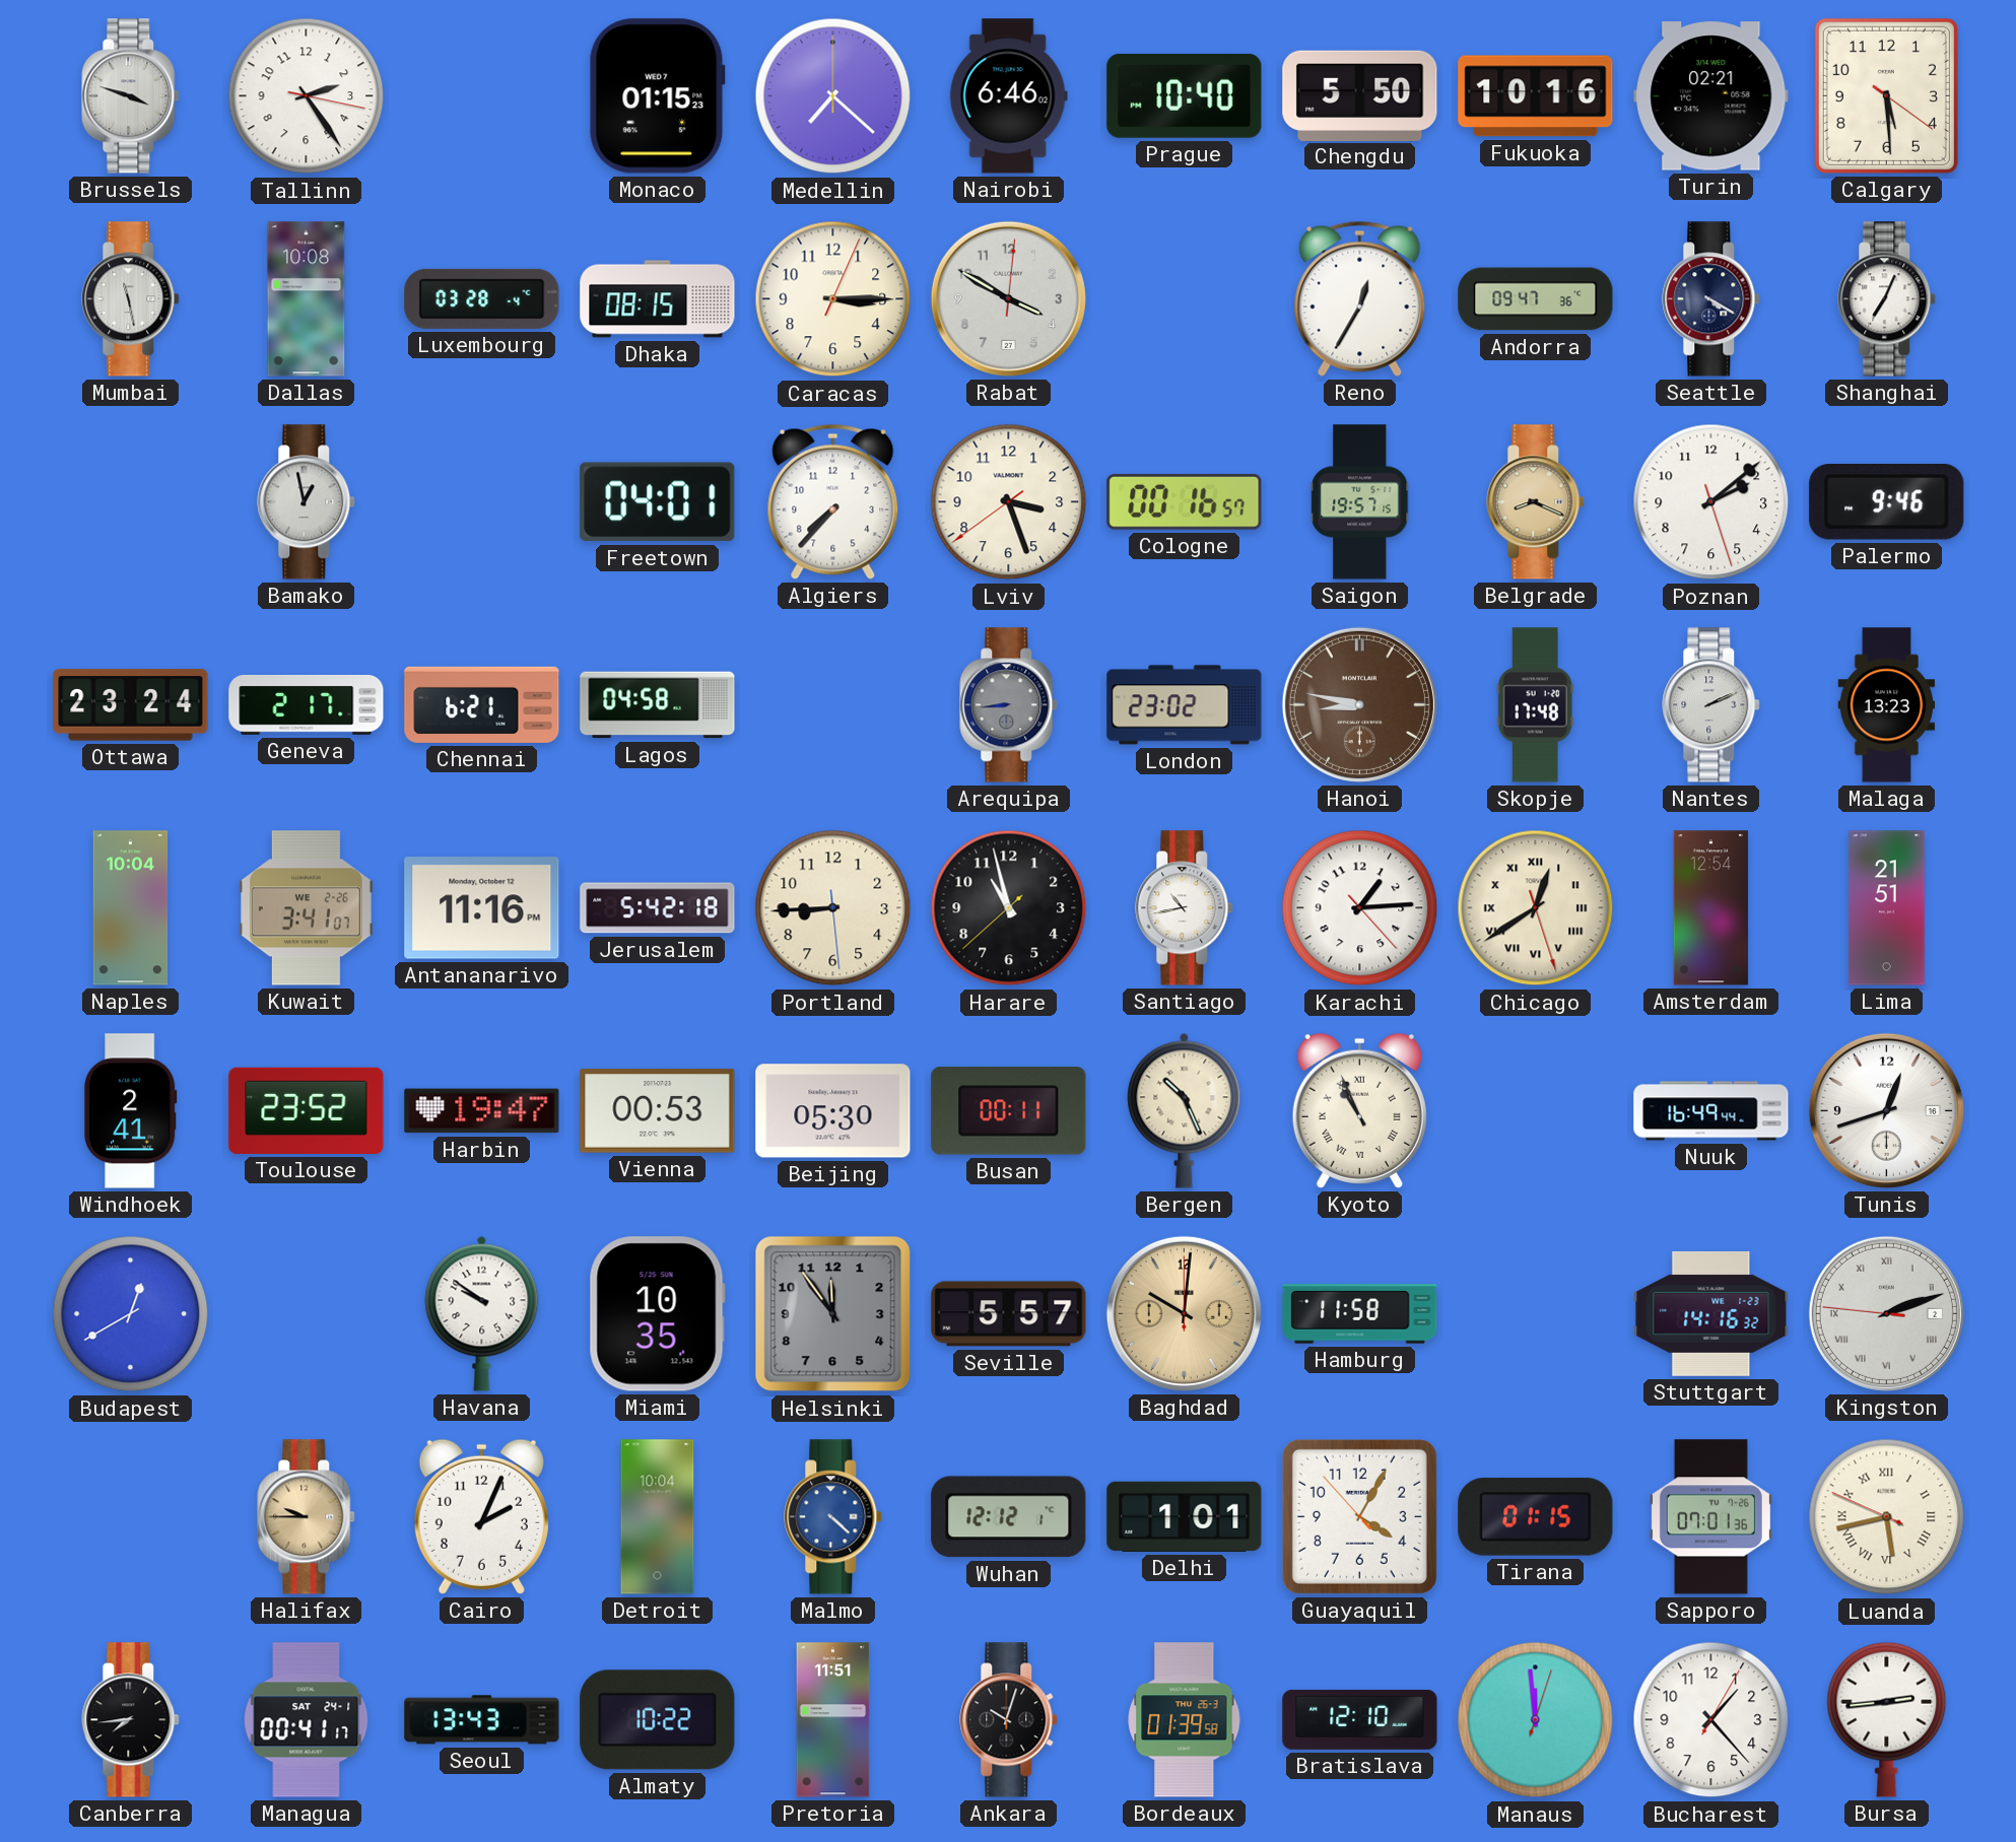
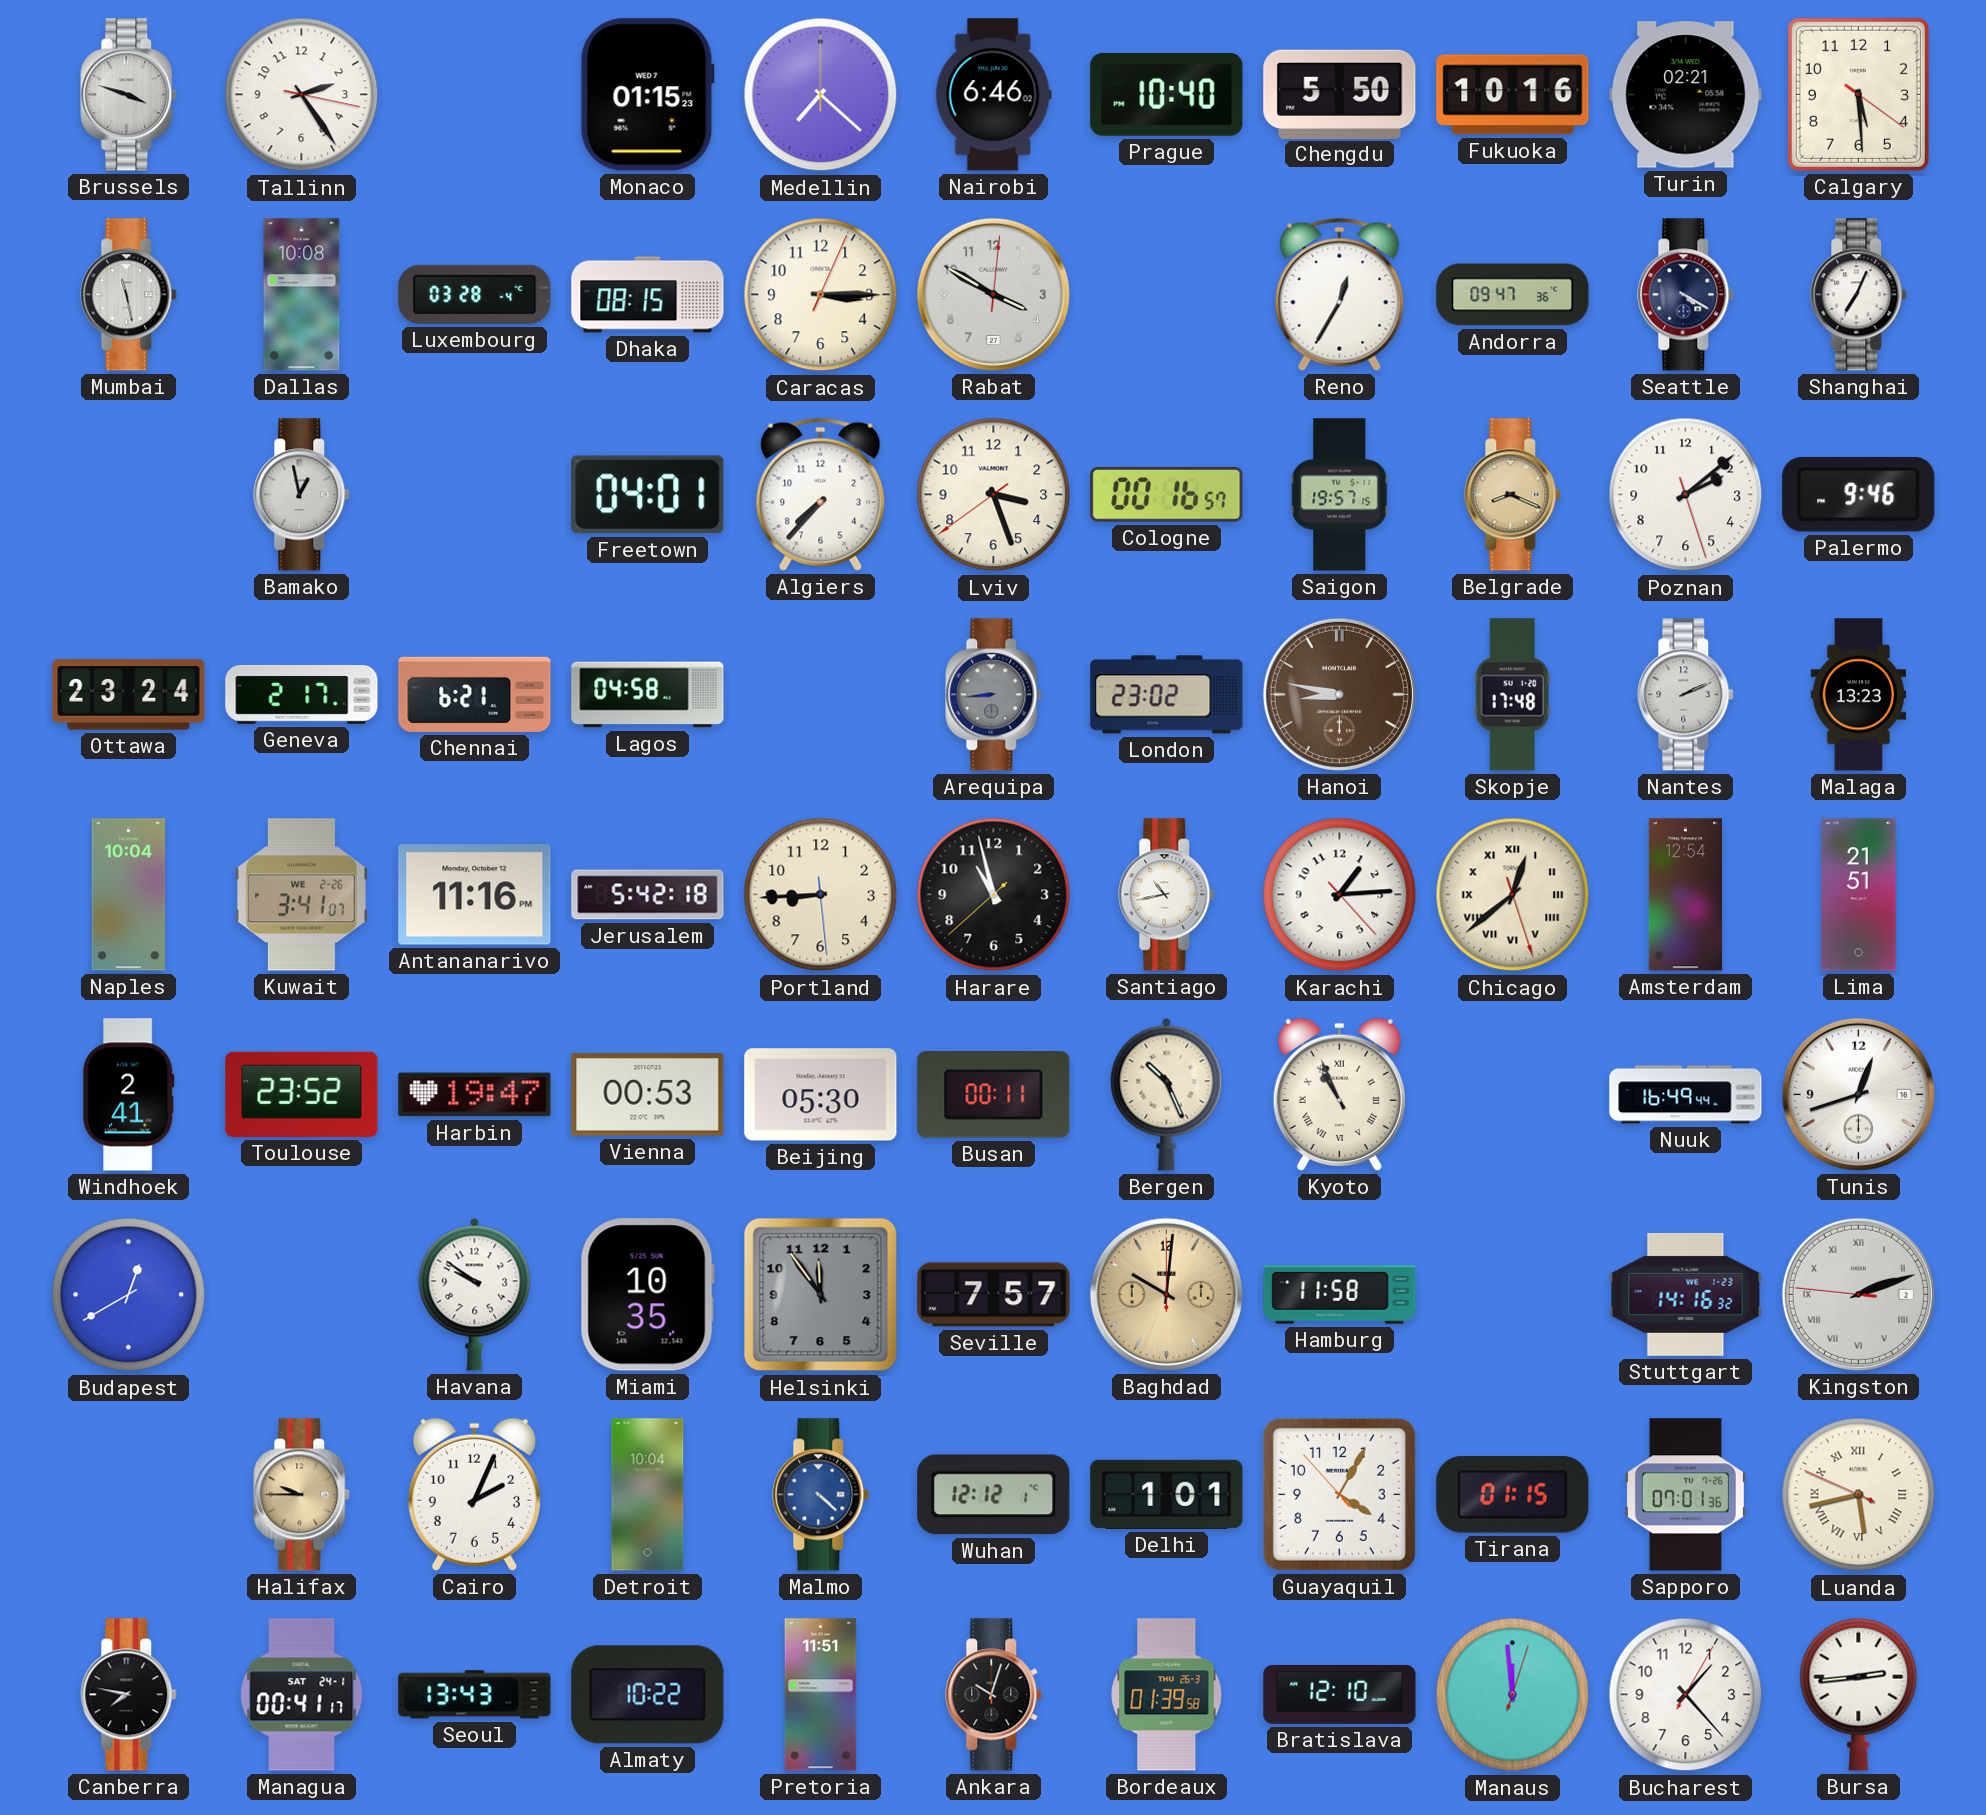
Chicago: 12:39 -> 12:38
Seville: 5:57 -> 7:57
Canberra: 7:44 -> 7:47
